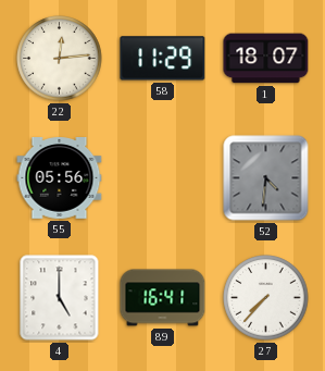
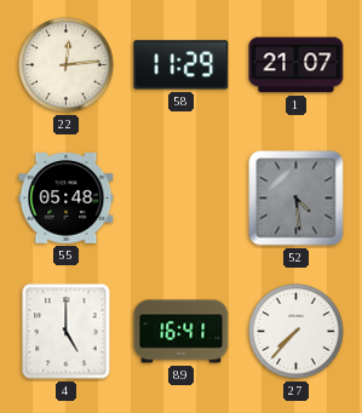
1: 18:07 -> 21:07
55: 05:56 -> 05:48
52: 4:31 -> 4:29
